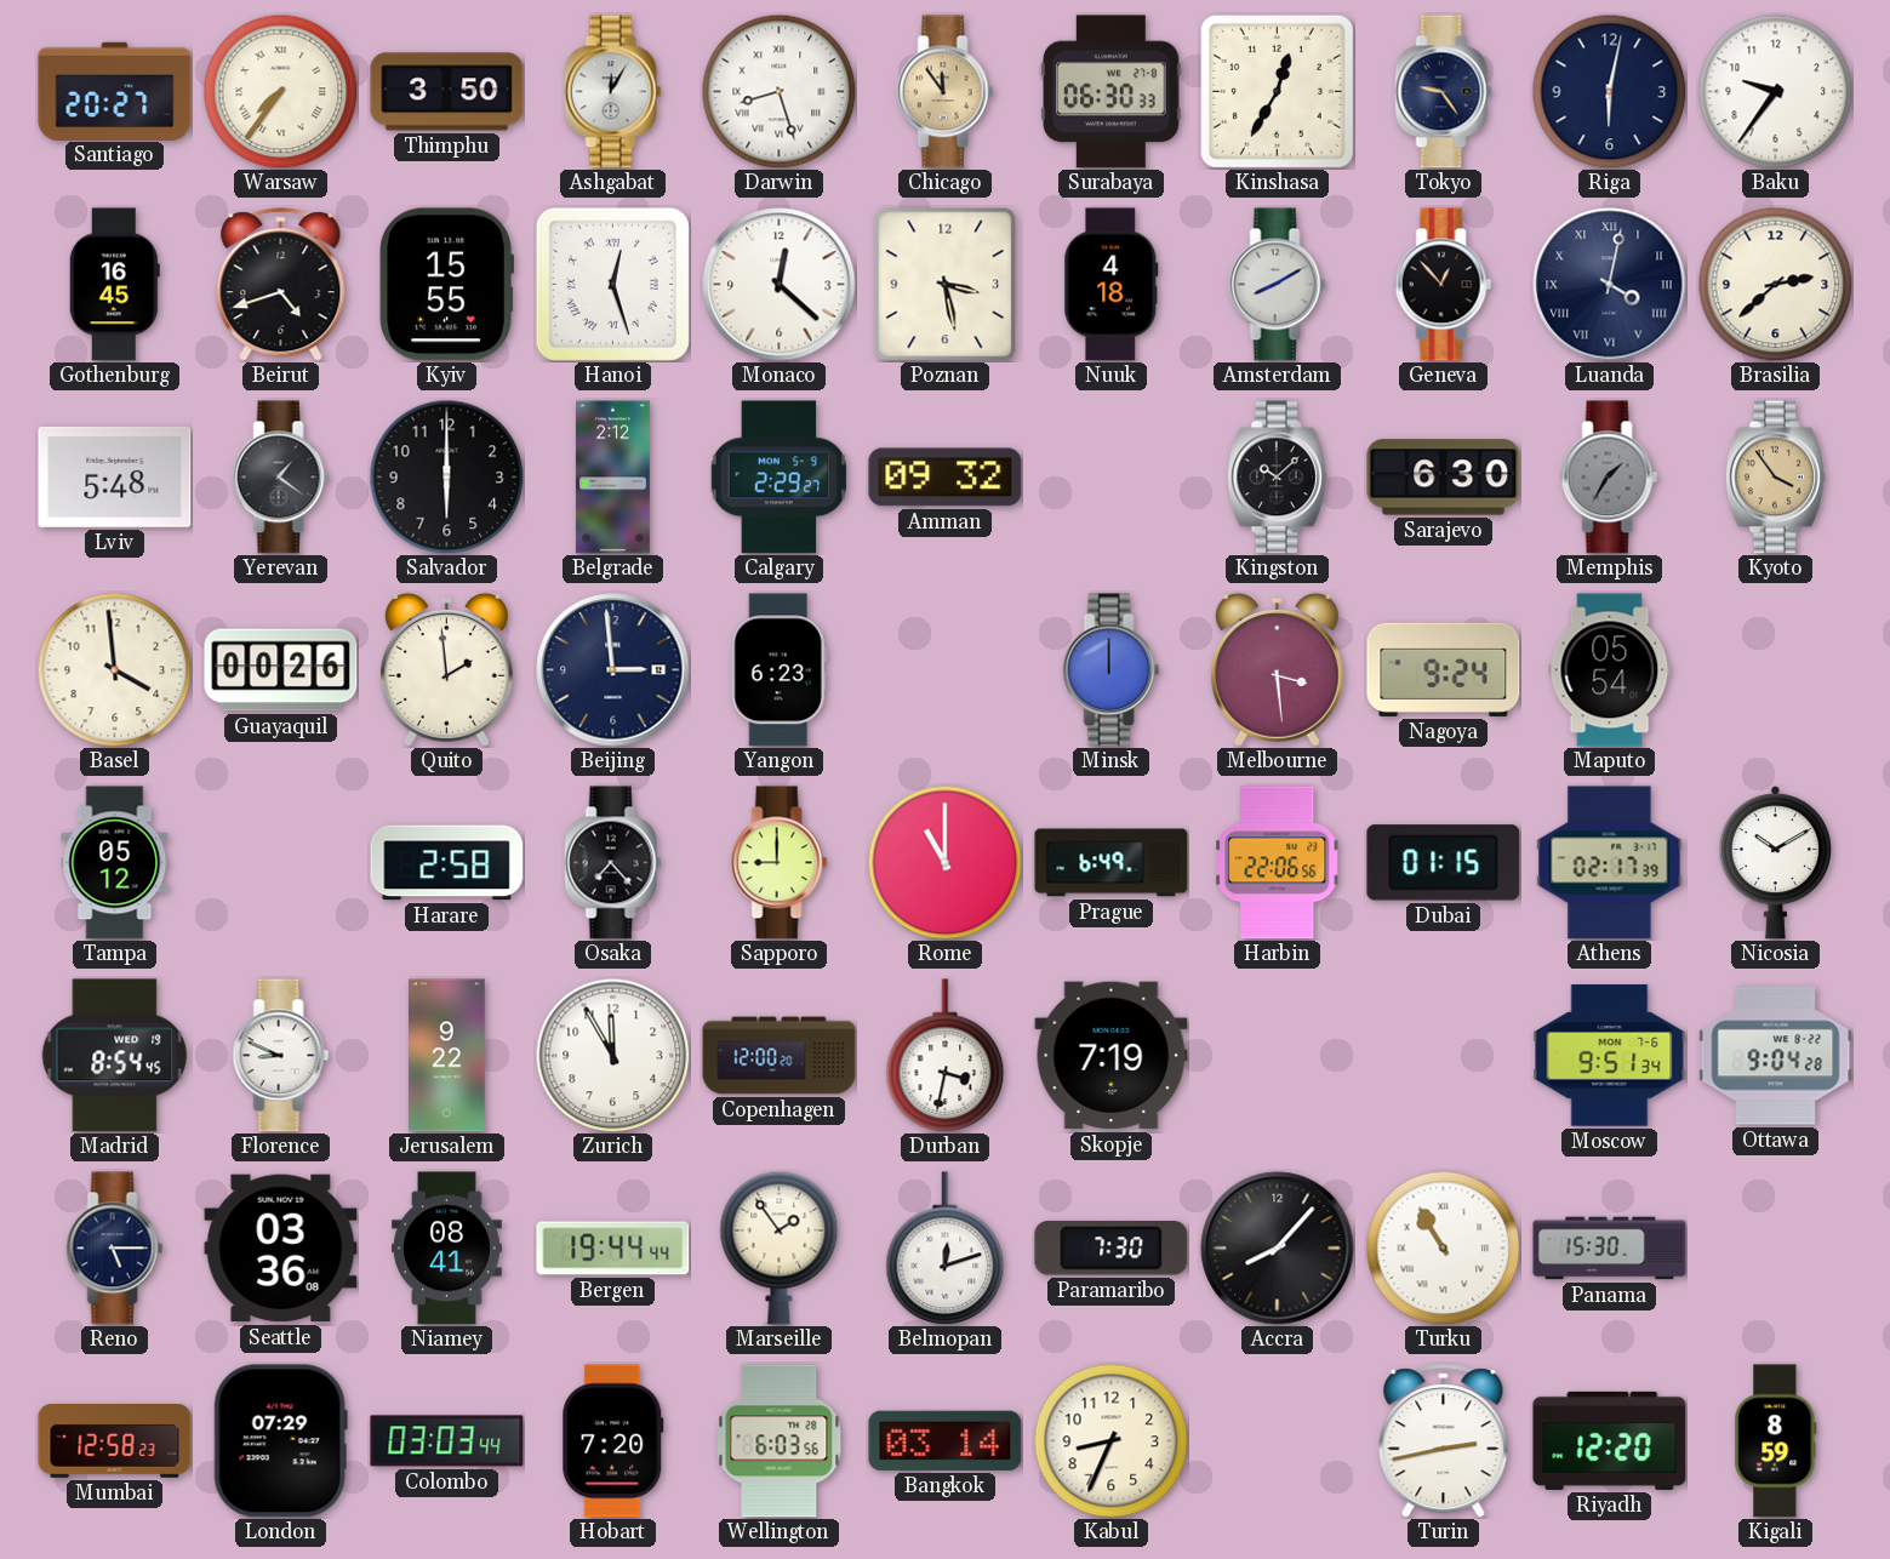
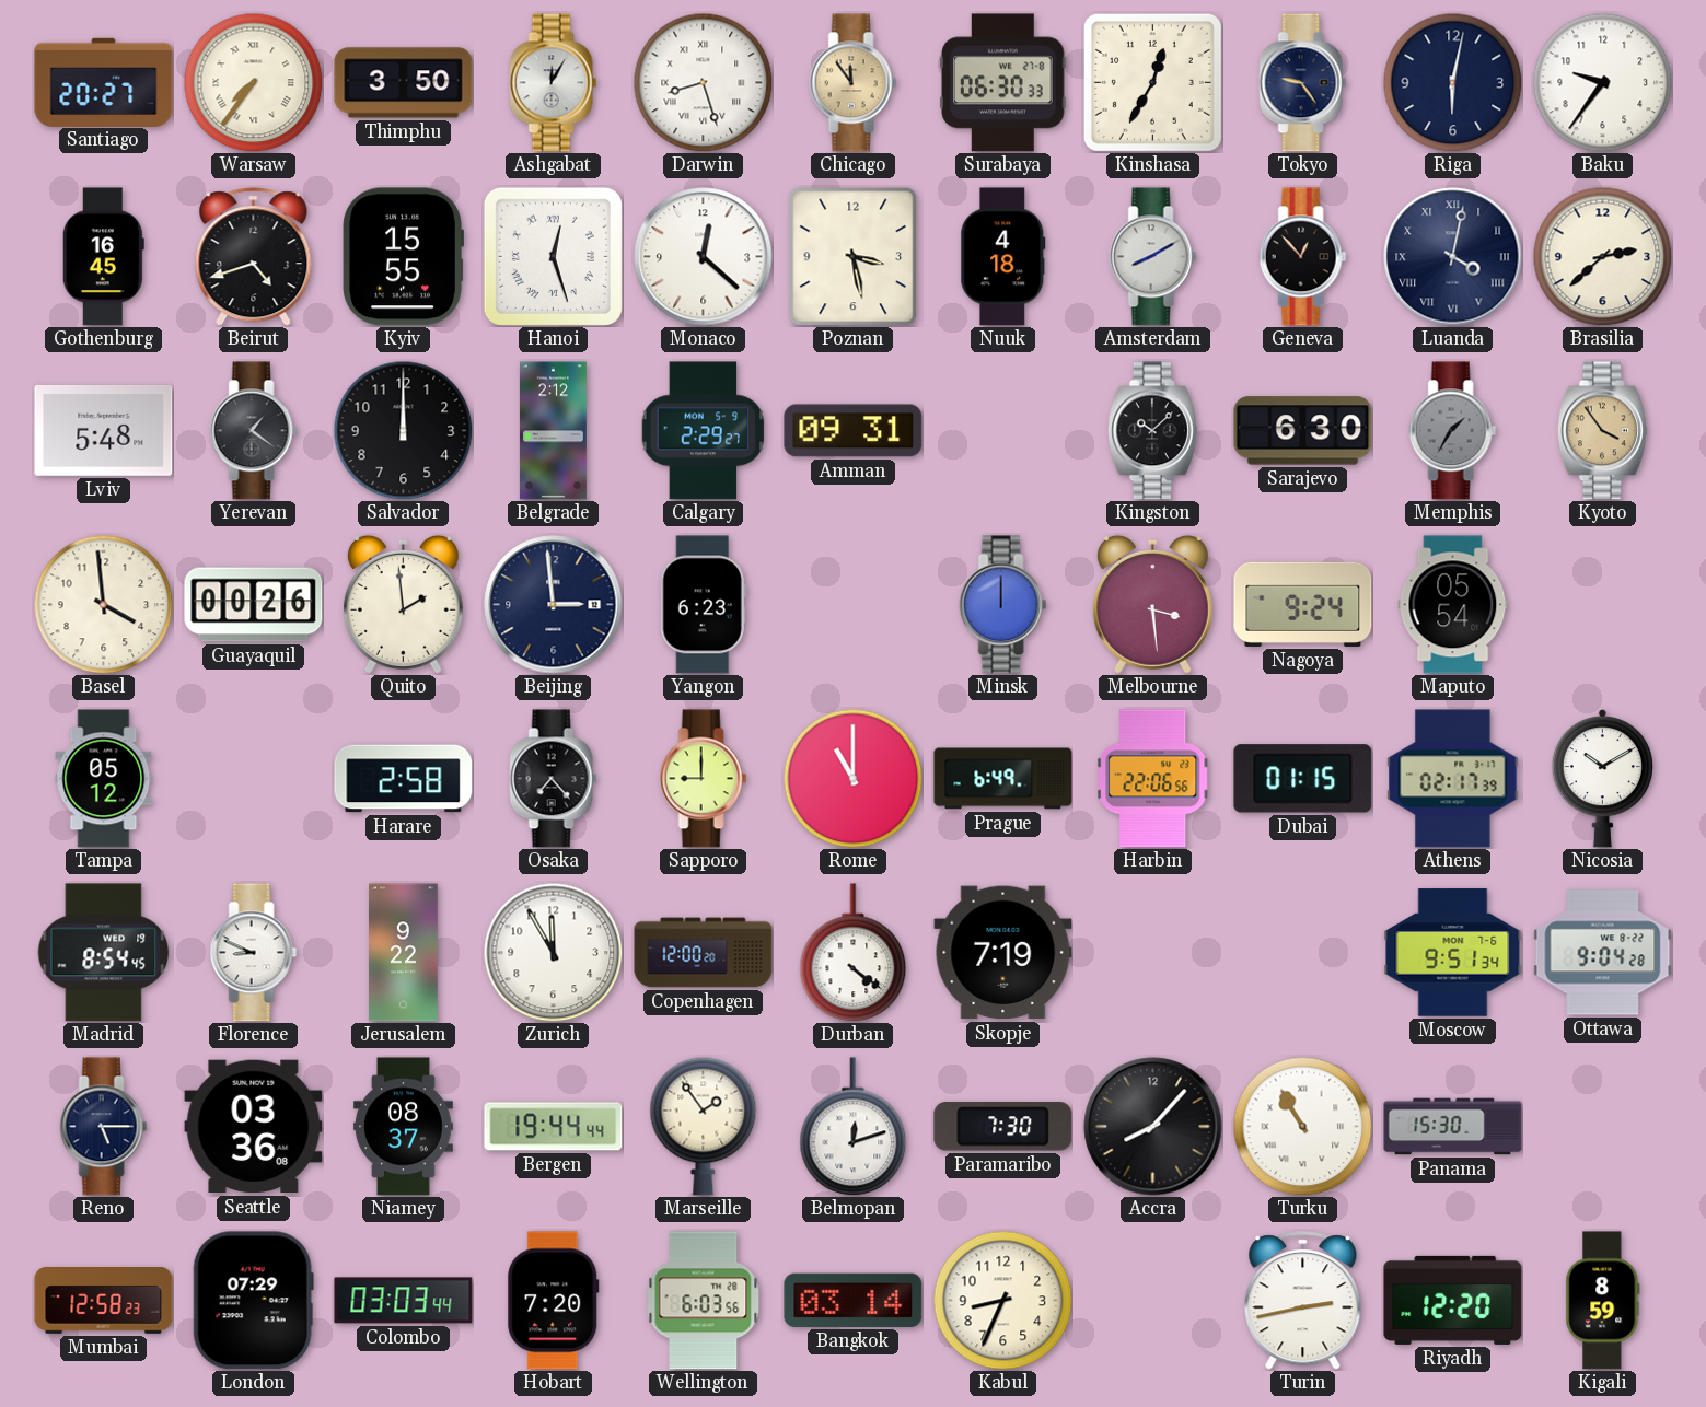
Salvador: 6:00 -> 12:00
Amman: 09:32 -> 09:31
Durban: 3:32 -> 4:21
Niamey: 08:41 -> 08:37
